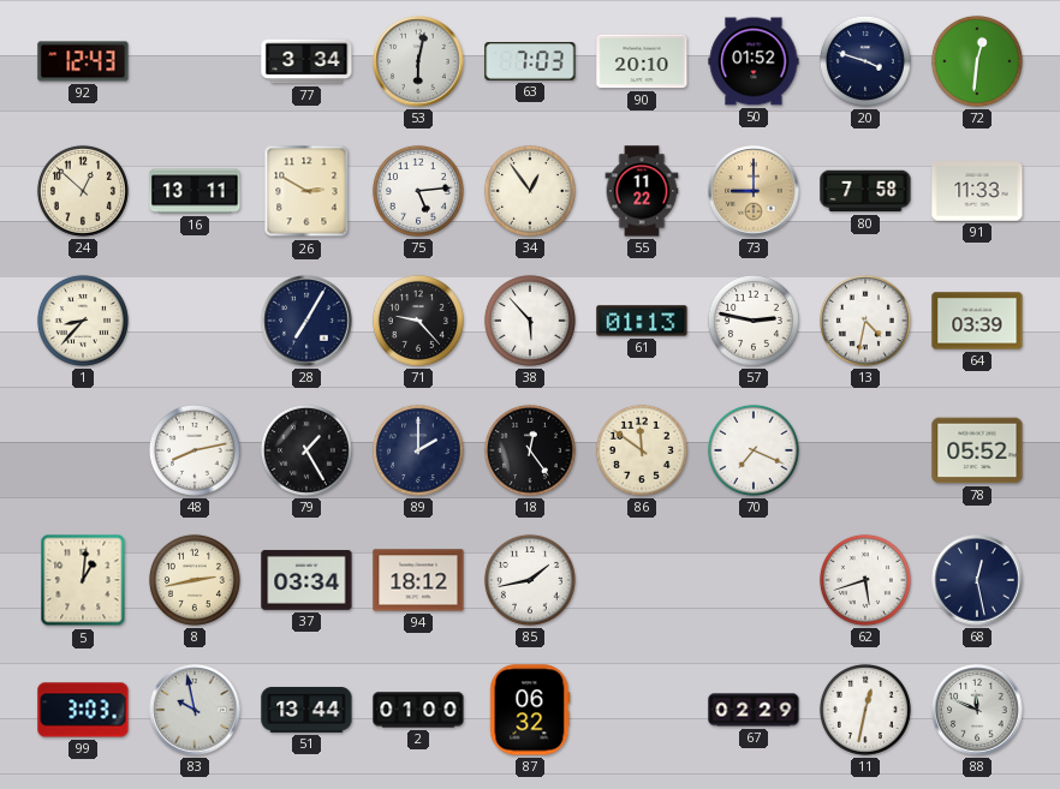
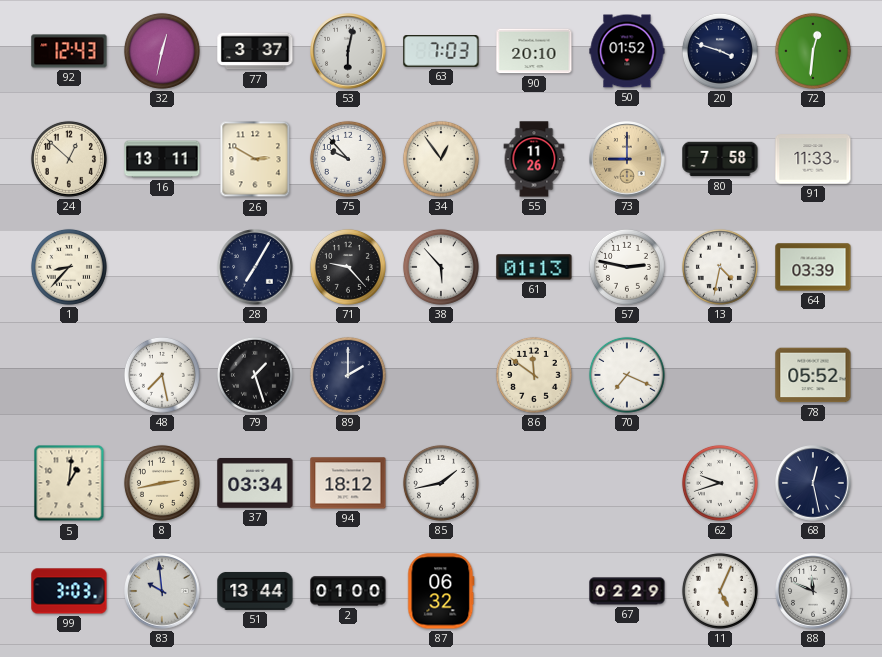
32: none -> 12:32
77: 3:34 -> 3:37
75: 5:14 -> 9:53
55: 11:22 -> 11:26
48: 8:13 -> 7:28
79: 1:25 -> 1:27
18: 12:24 -> none
62: 5:42 -> 9:42
83: 9:58 -> 9:59
11: 12:32 -> 5:04
